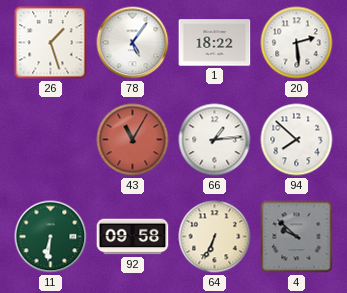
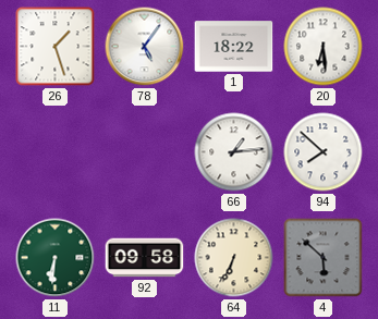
20: 2:29 -> 6:29
43: 11:05 -> none
4: 9:52 -> 5:52
